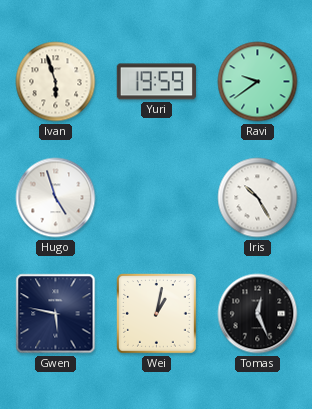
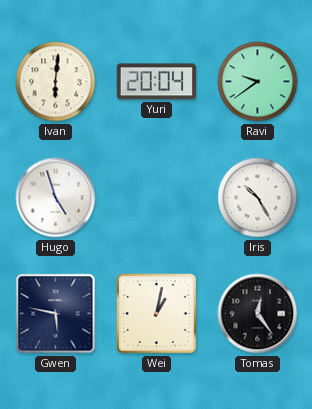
Ivan: 5:57 -> 6:01
Yuri: 19:59 -> 20:04
Tomas: 12:26 -> 12:24
